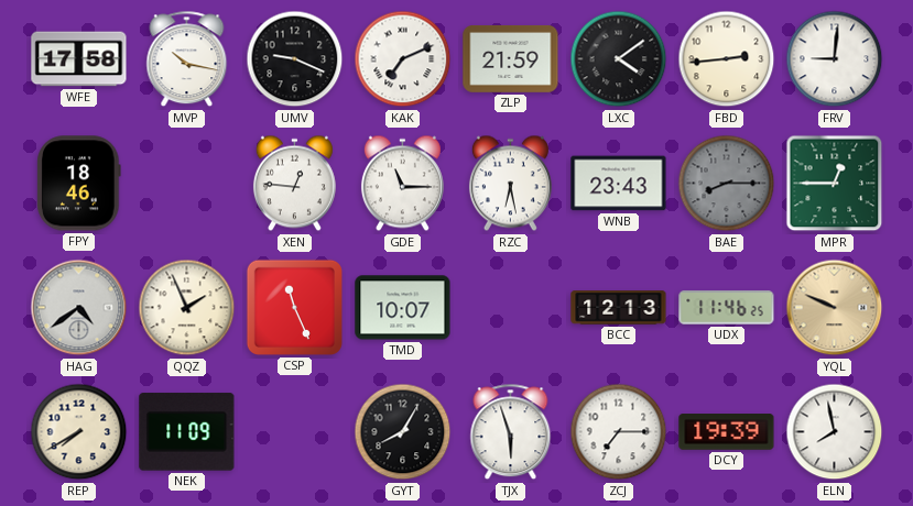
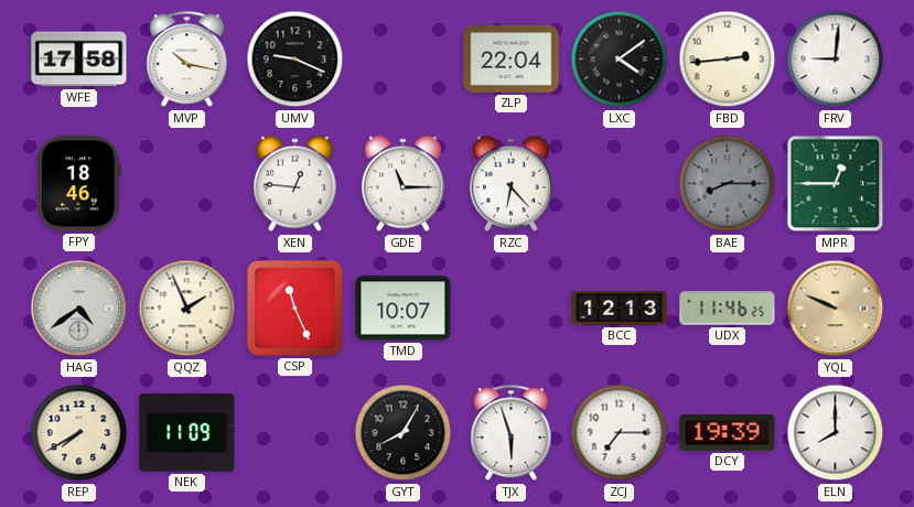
KAK: 7:11 -> none
ZLP: 21:59 -> 22:04
RZC: 6:28 -> 6:23
WNB: 23:43 -> none
ELN: 7:58 -> 8:00
